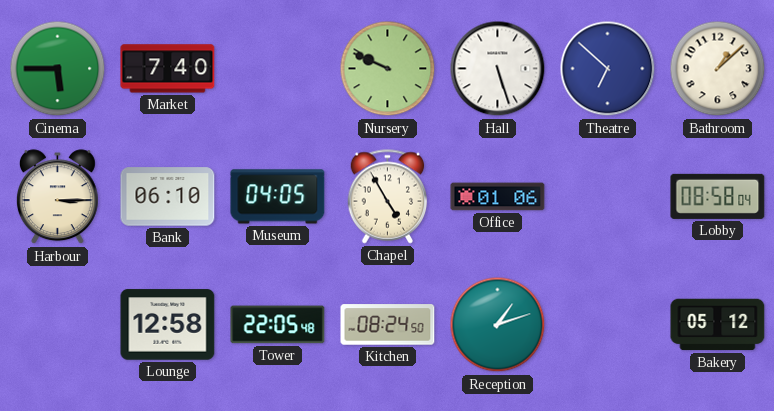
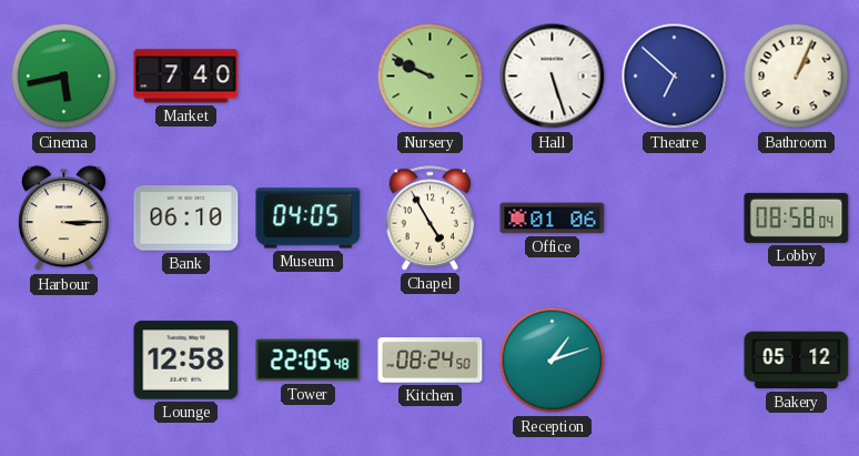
Cinema: 5:45 -> 5:43
Bathroom: 1:08 -> 1:04
